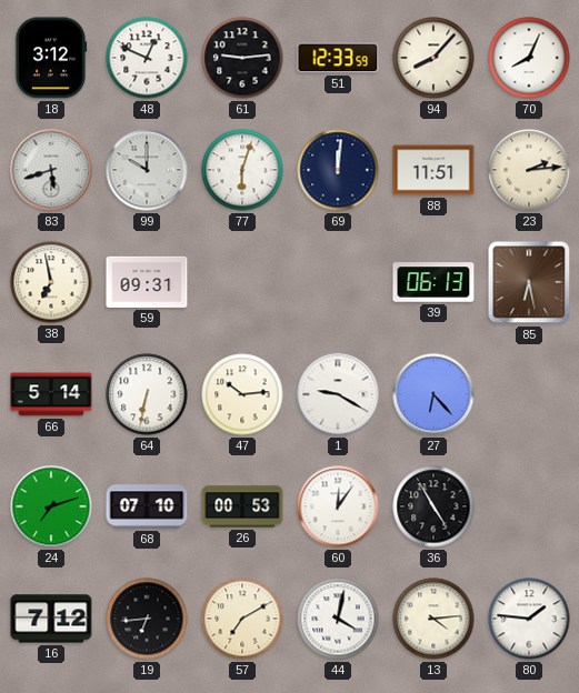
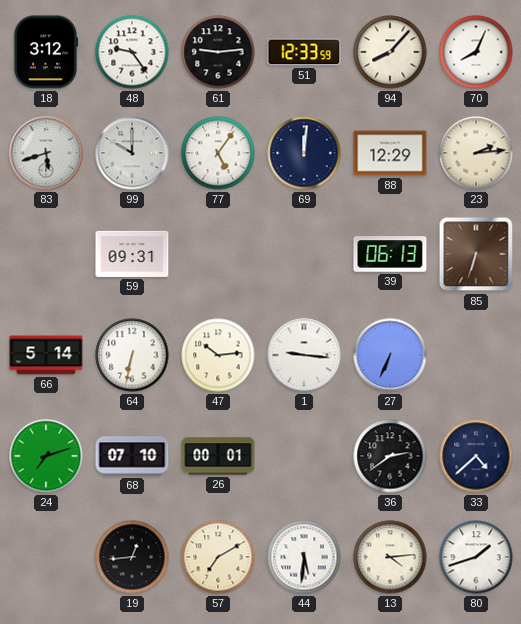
48: 12:49 -> 9:24
77: 6:03 -> 5:06
88: 11:51 -> 12:29
38: 6:58 -> none
85: 6:28 -> 6:33
1: 9:20 -> 9:16
27: 6:23 -> 6:34
26: 00:53 -> 00:01
60: 12:06 -> none
36: 4:55 -> 2:39
33: none -> 4:38
16: 7:12 -> none
19: 6:44 -> 12:44
44: 4:02 -> 5:31
80: 1:46 -> 1:42
